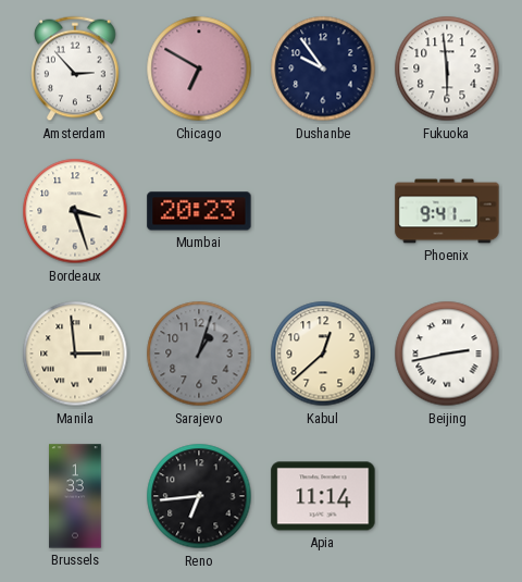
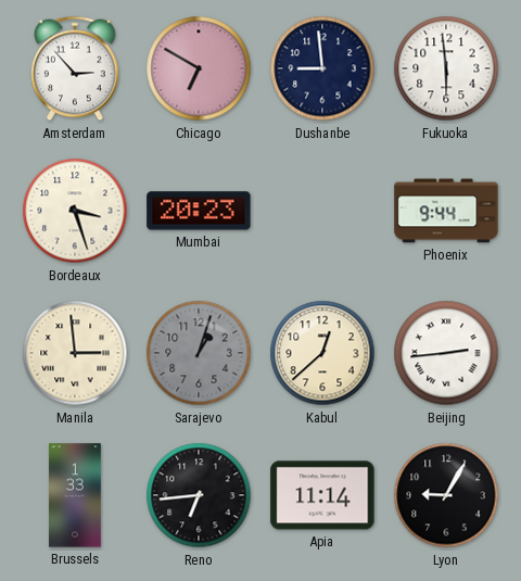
Dushanbe: 9:54 -> 8:59
Phoenix: 9:41 -> 9:44
Beijing: 2:43 -> 2:44
Lyon: none -> 9:05
